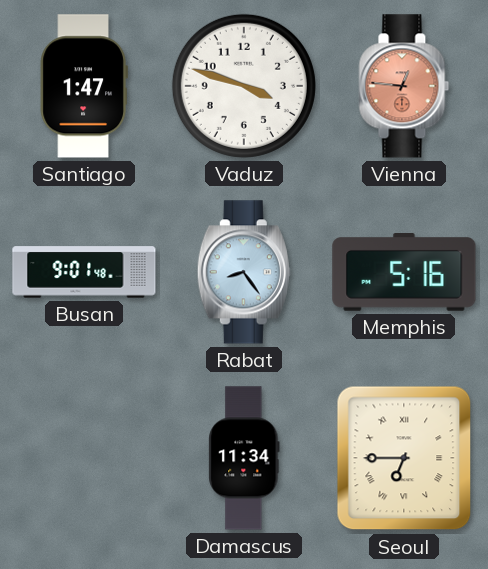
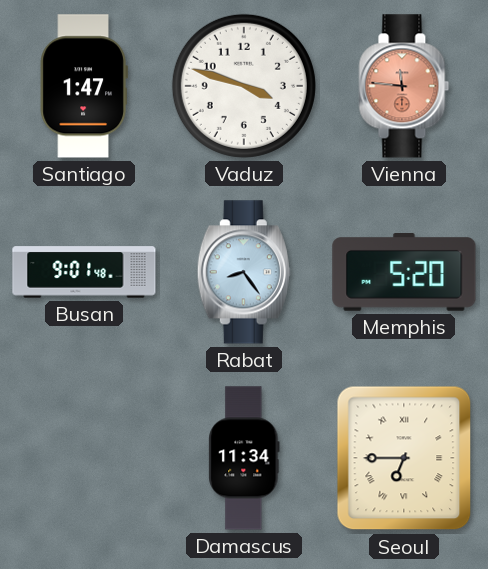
Vienna: 12:46 -> 11:46
Memphis: 5:16 -> 5:20
